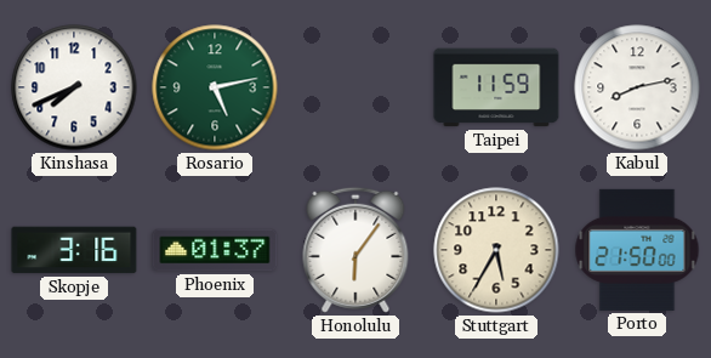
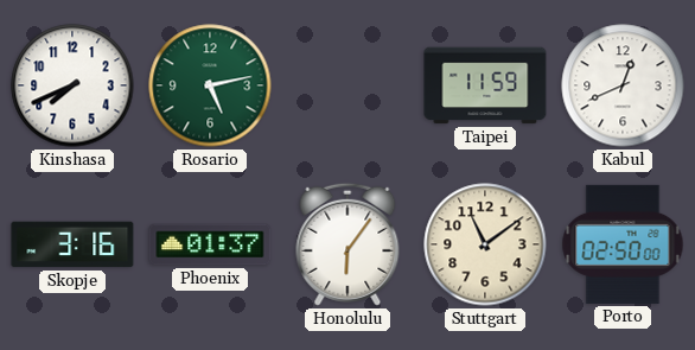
Kabul: 8:13 -> 12:41
Stuttgart: 5:35 -> 11:09
Porto: 21:50 -> 02:50
